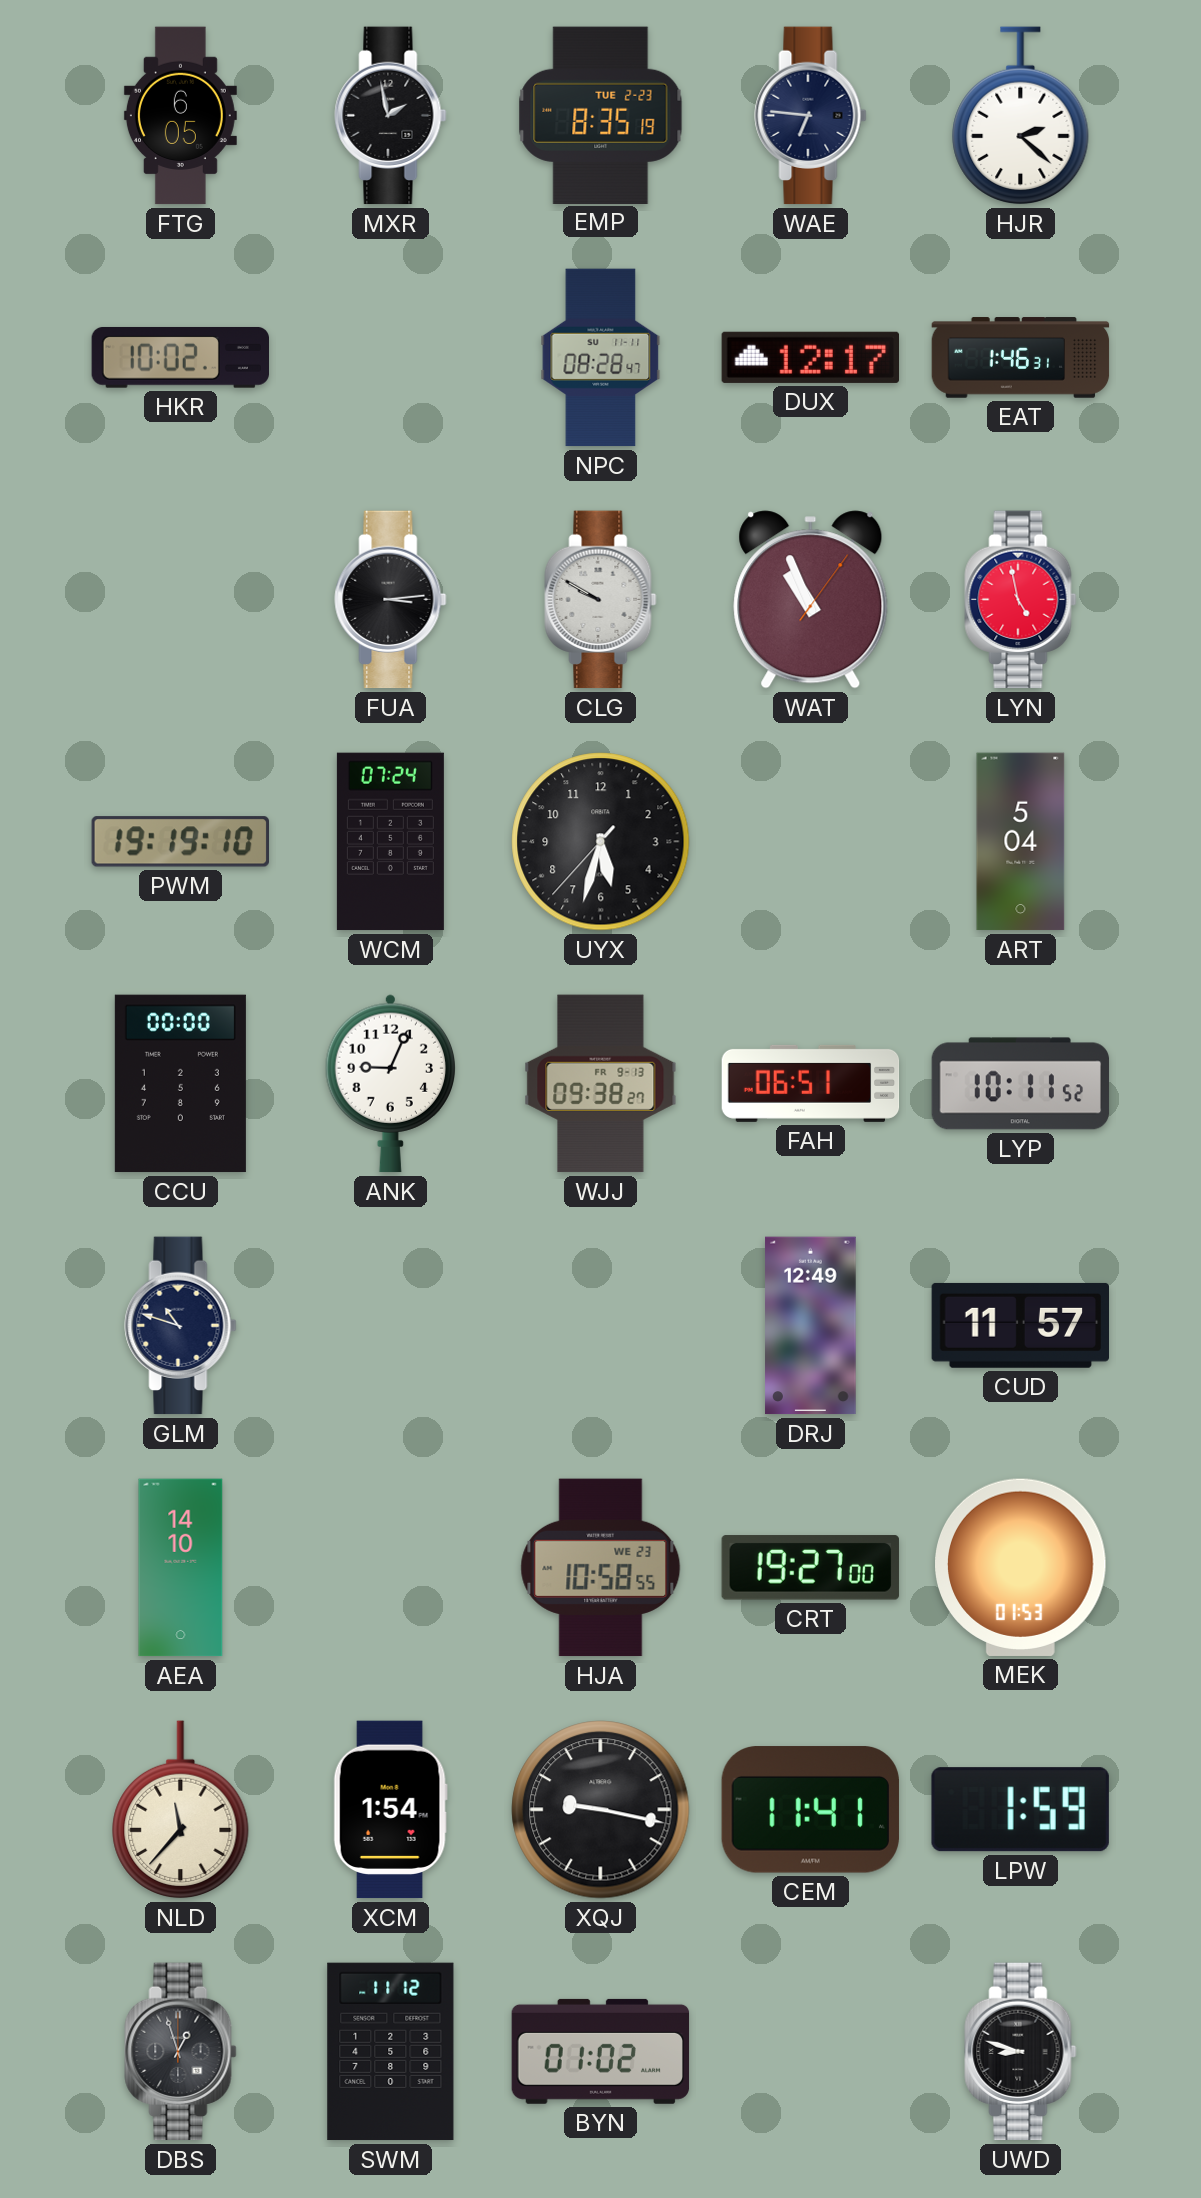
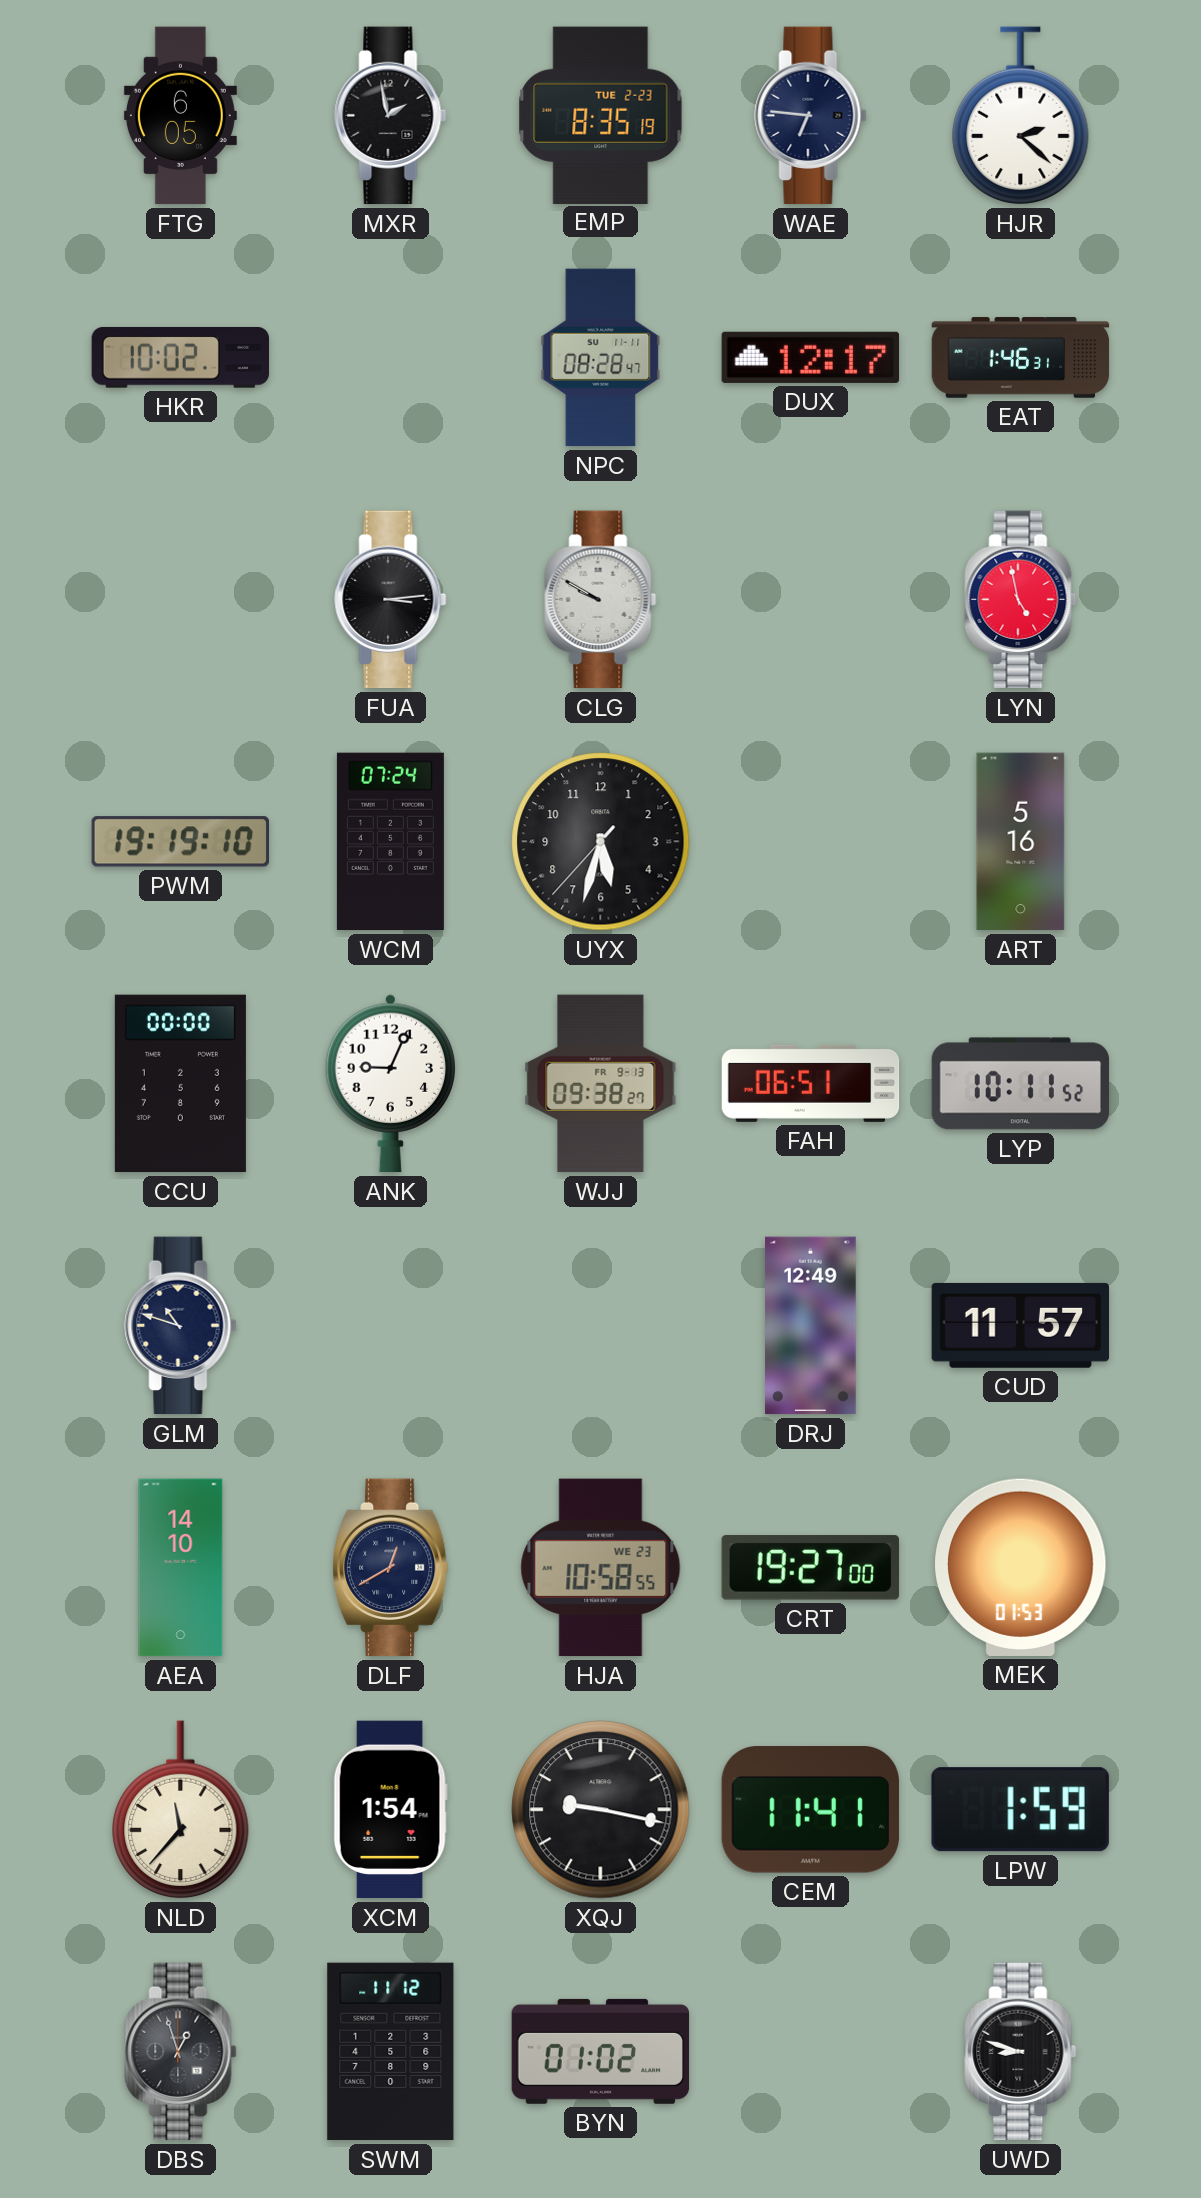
WAT: 10:56 -> none
ART: 5:04 -> 5:16
DLF: none -> 12:40
